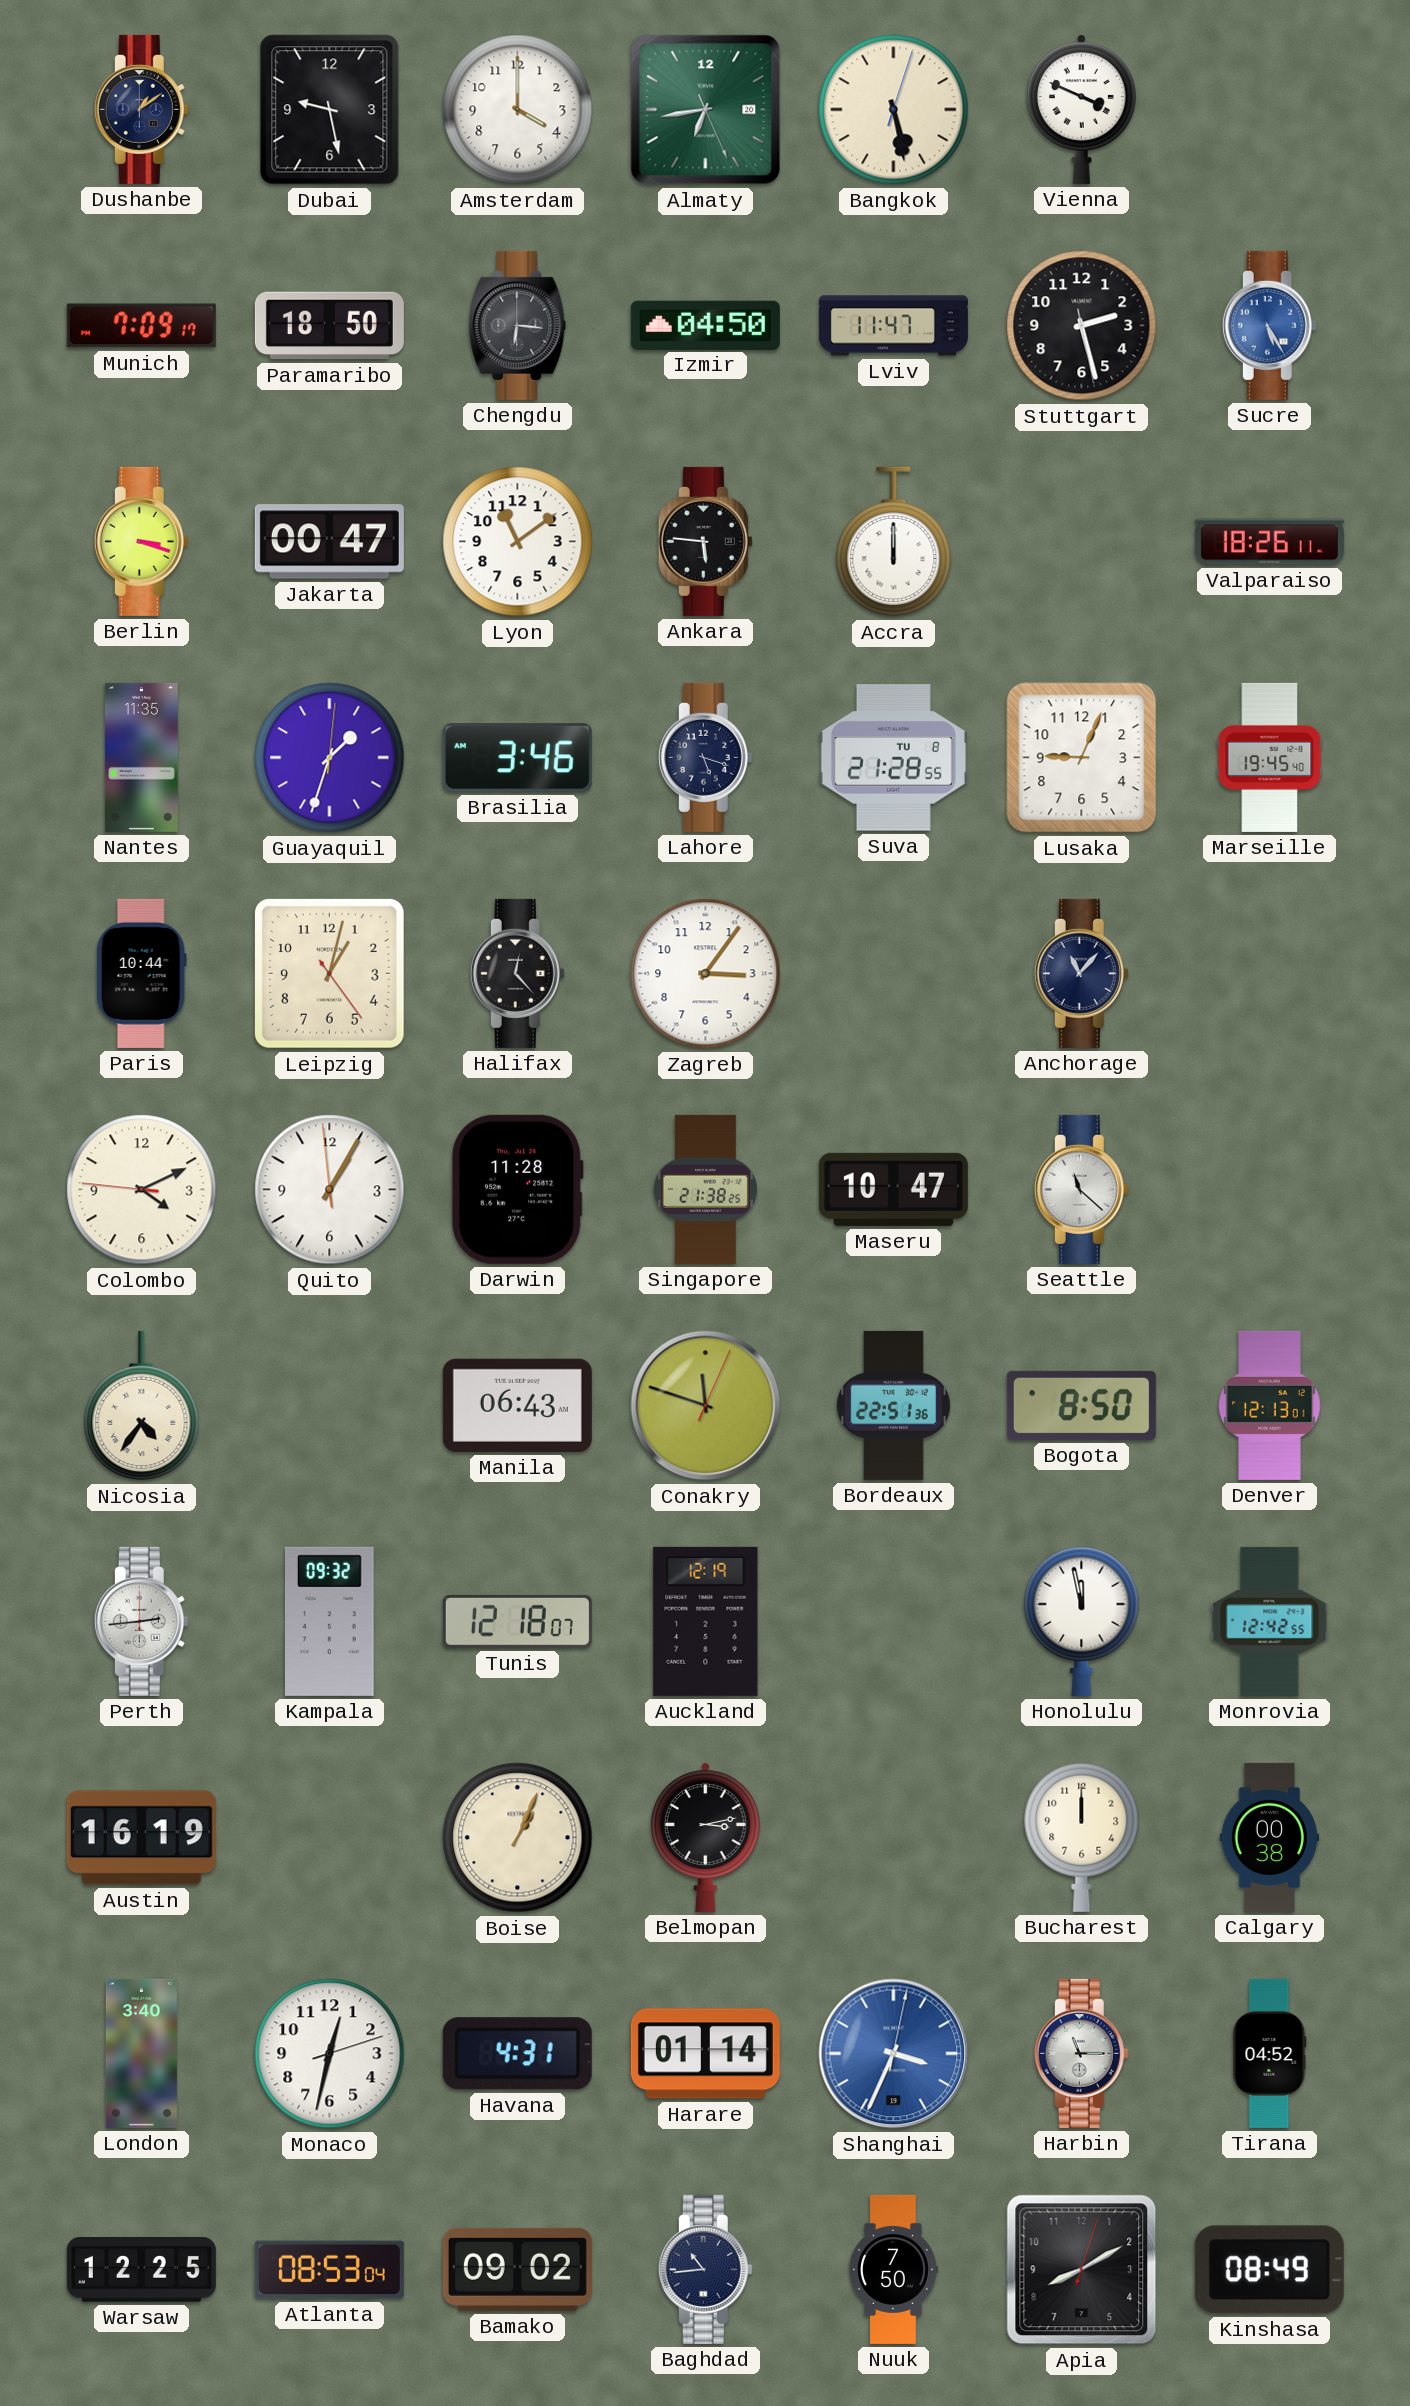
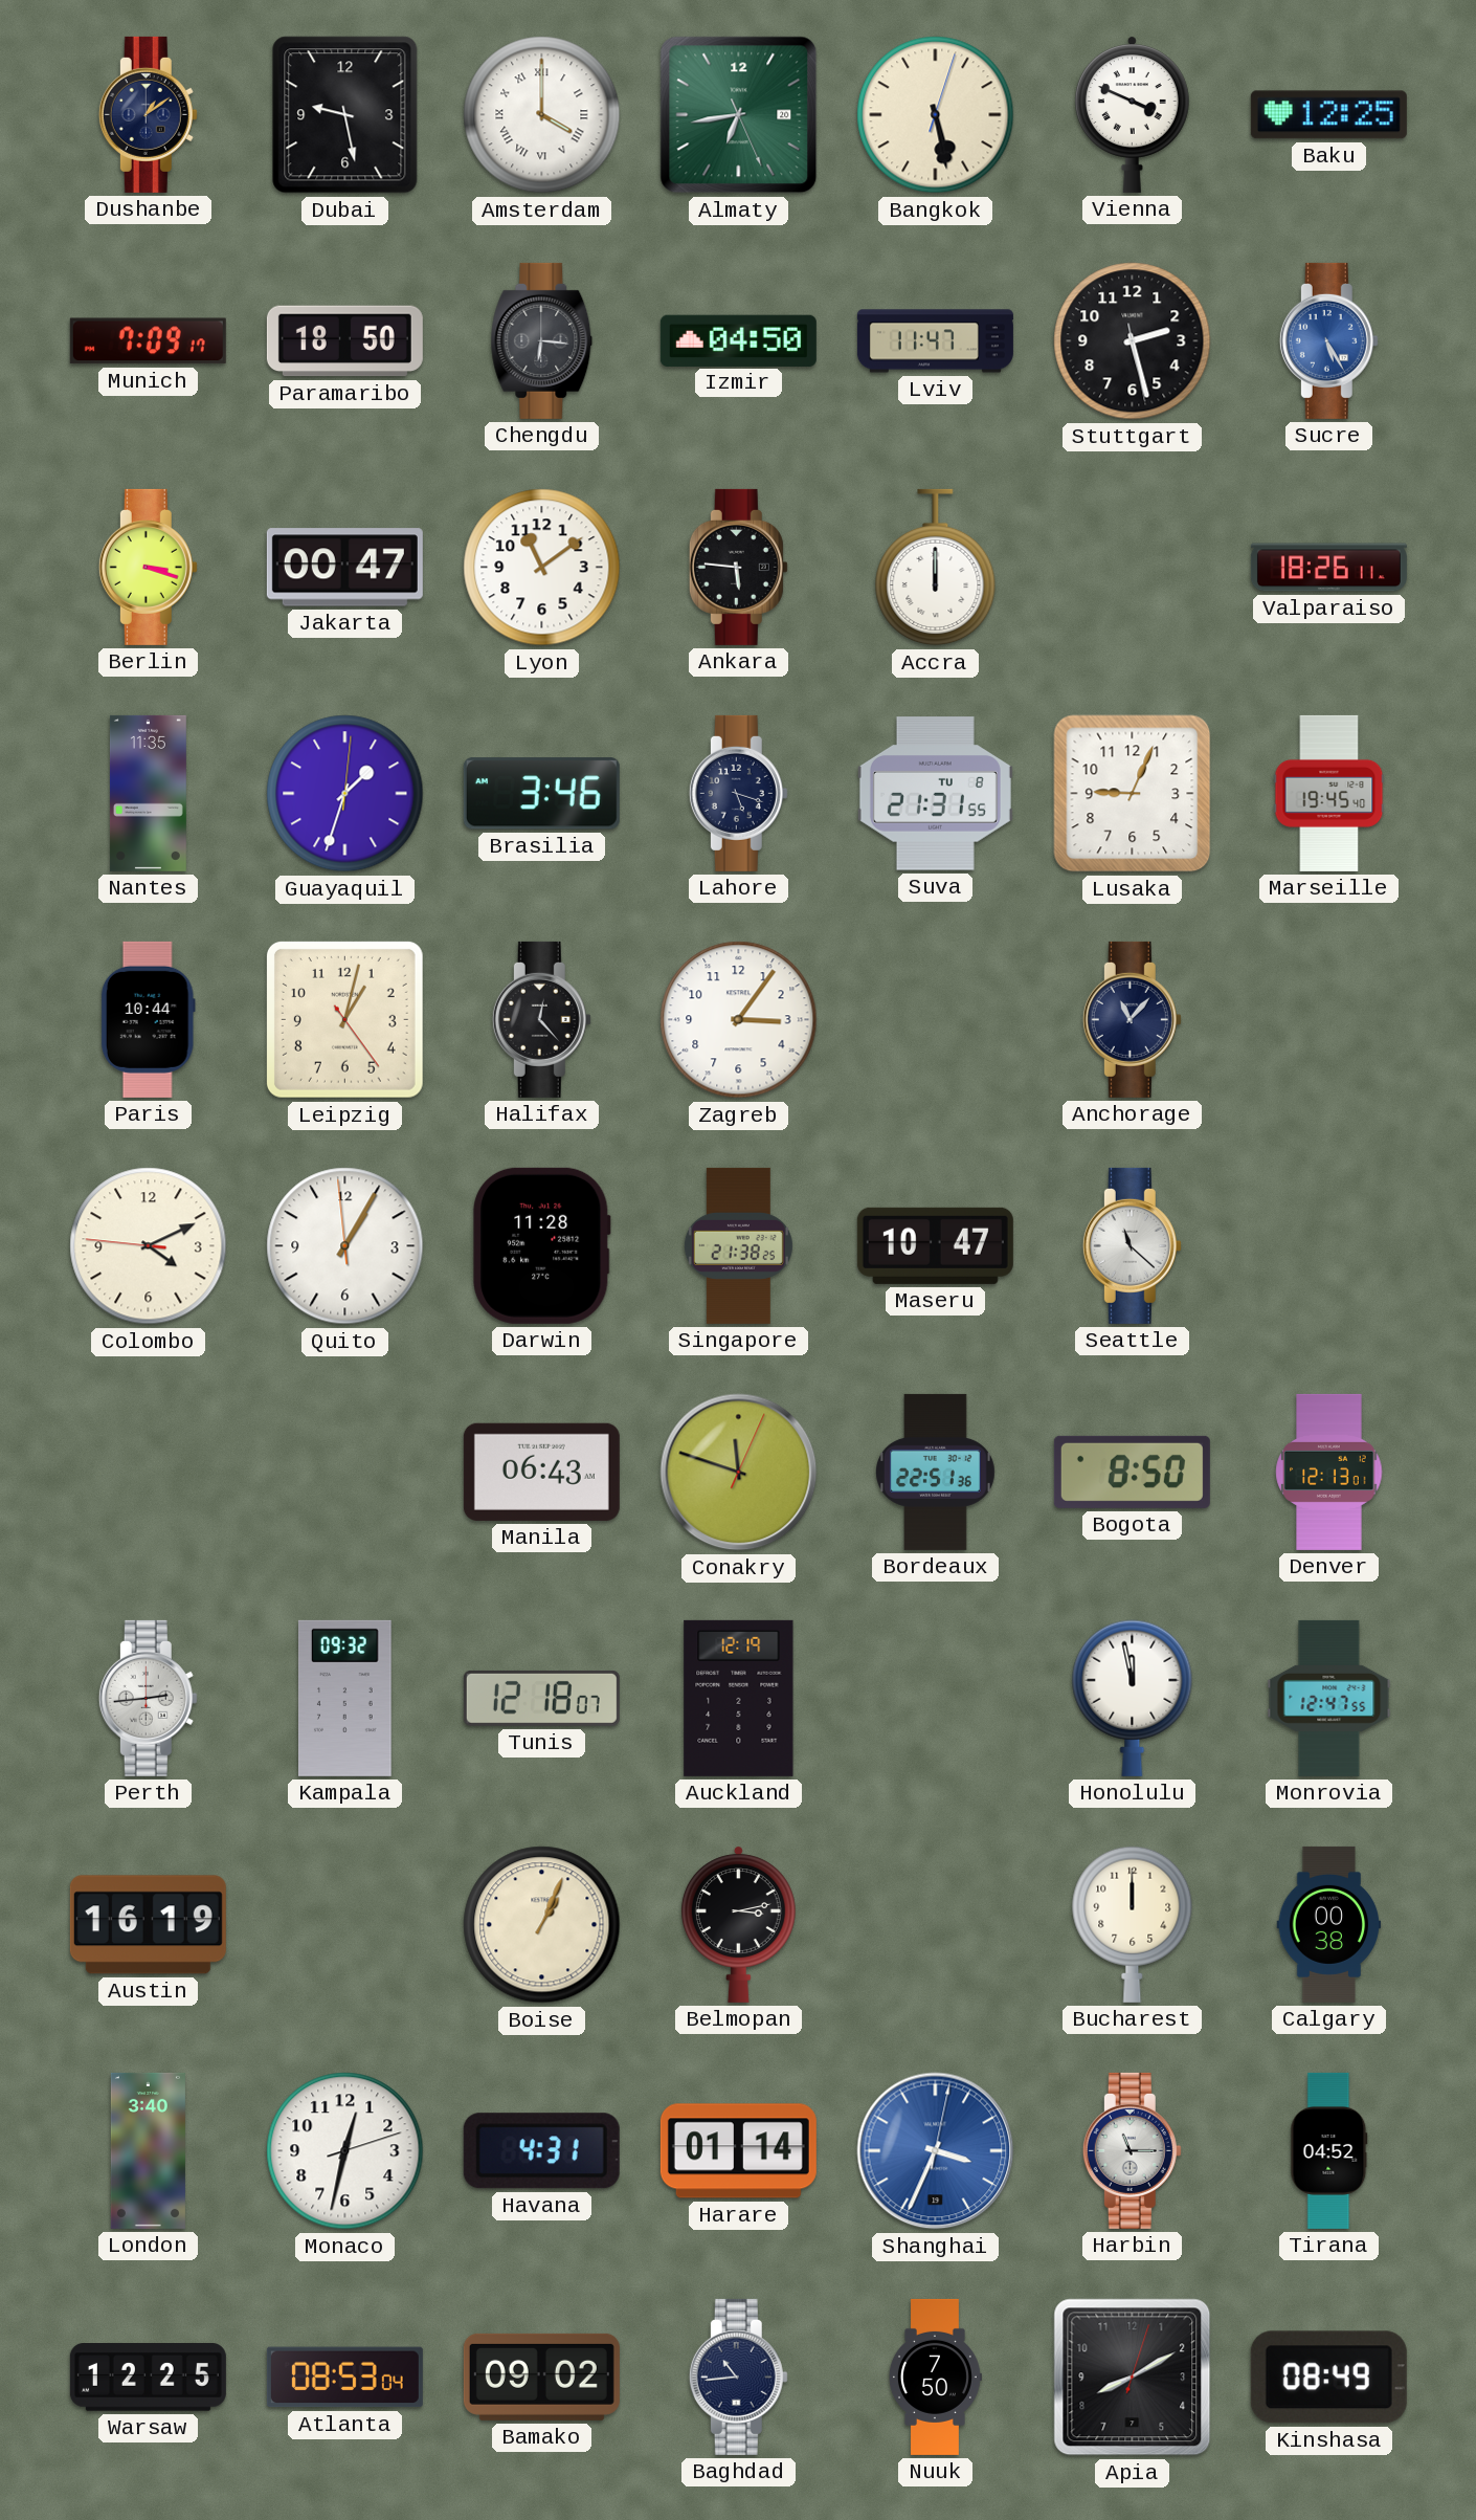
Amsterdam numerals: Arabic -> Roman
Baku: none -> 12:25
Suva: 21:28 -> 21:31
Nicosia: 4:36 -> none
Monrovia: 12:42 -> 12:47
